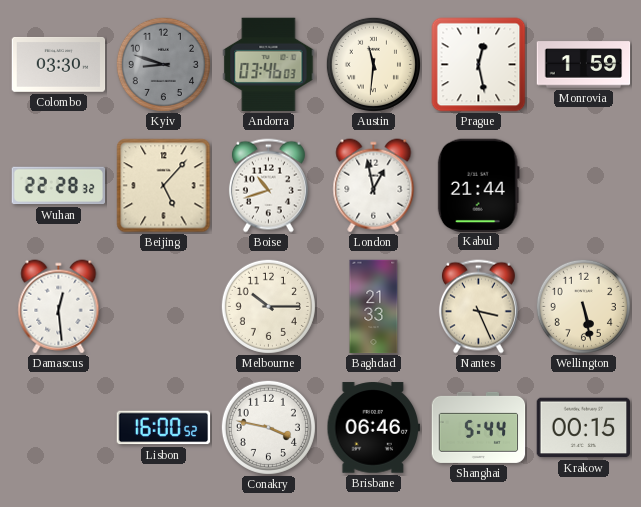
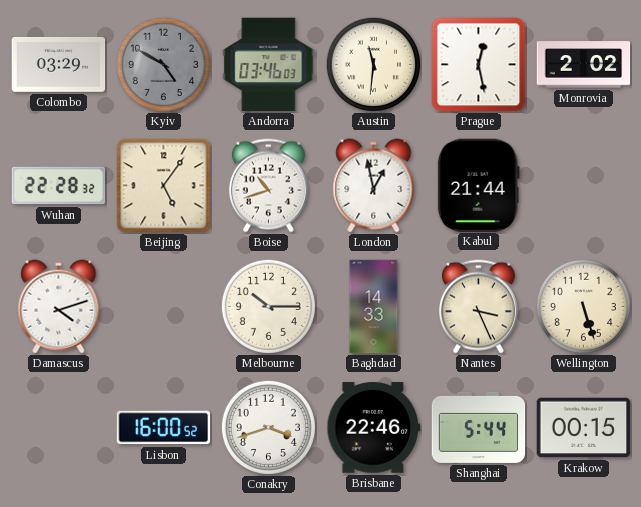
Colombo: 03:30 -> 03:29
Kyiv: 8:48 -> 4:50
Monrovia: 1:59 -> 2:02
Beijing: 5:07 -> 5:06
Damascus: 12:29 -> 4:12
Baghdad: 21:33 -> 14:33
Wellington: 5:28 -> 5:27
Conakry: 3:47 -> 3:42
Brisbane: 06:46 -> 22:46
